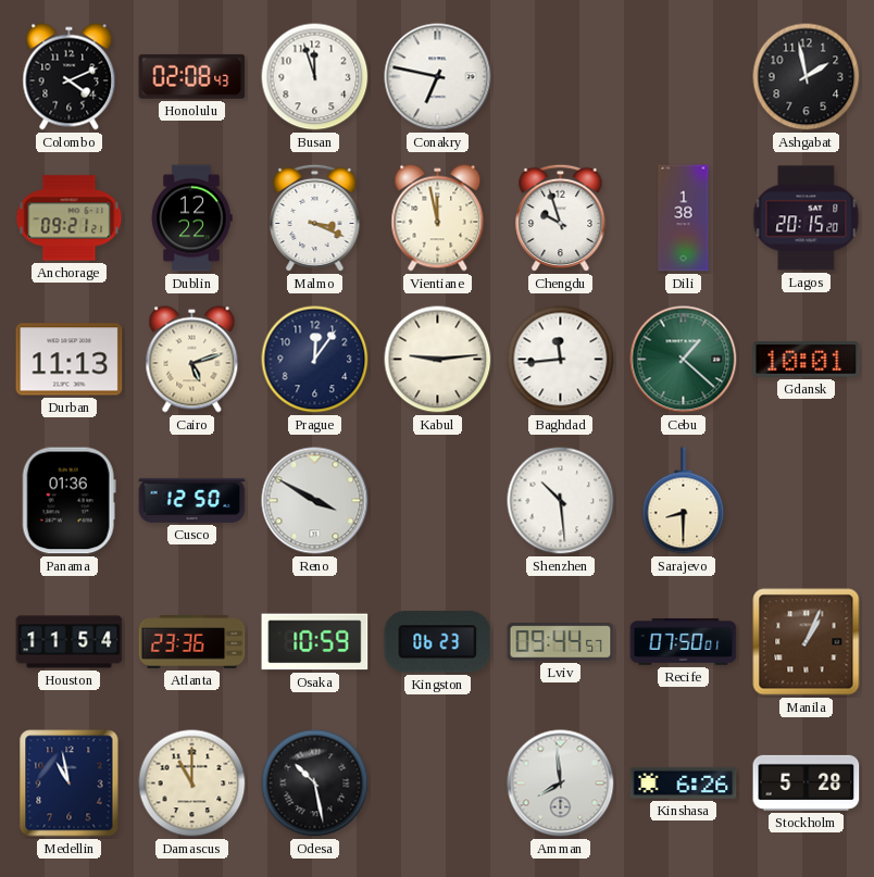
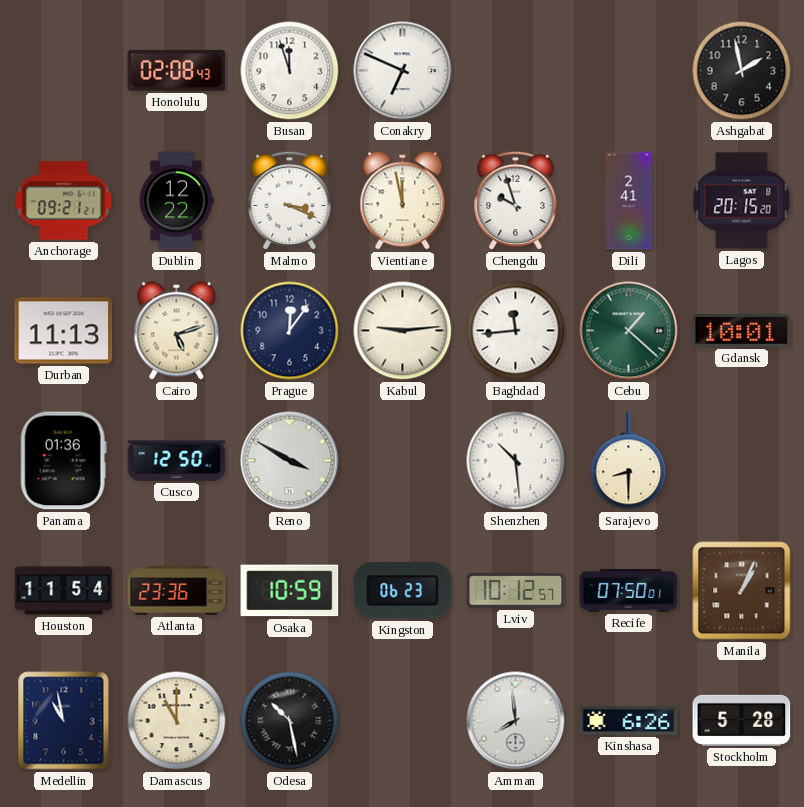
Colombo: 4:11 -> none
Conakry: 6:47 -> 6:49
Dili: 1:38 -> 2:41
Lviv: 09:44 -> 10:12
